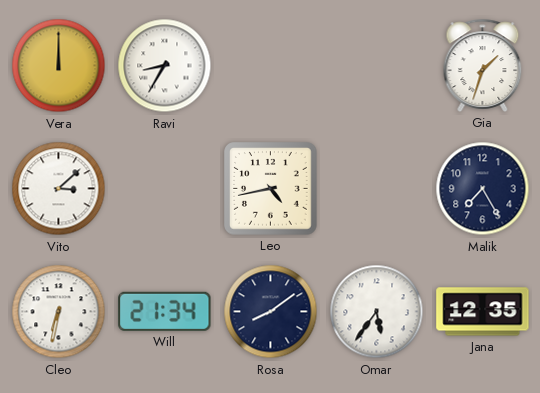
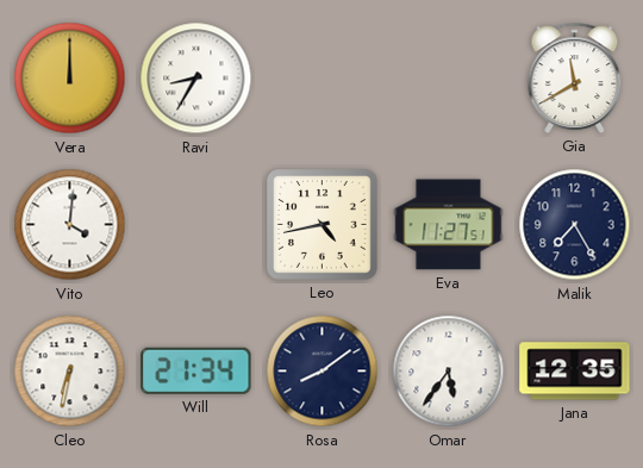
Gia: 1:33 -> 11:40
Vito: 3:08 -> 4:01
Eva: none -> 11:27
